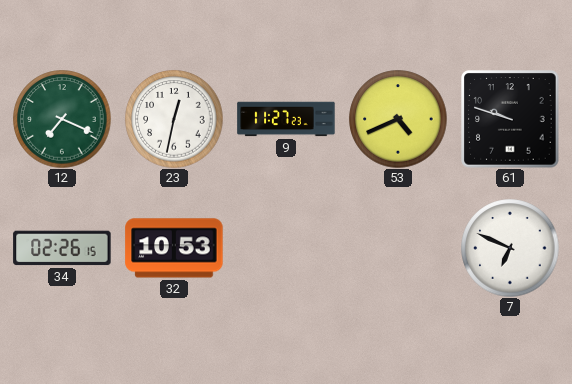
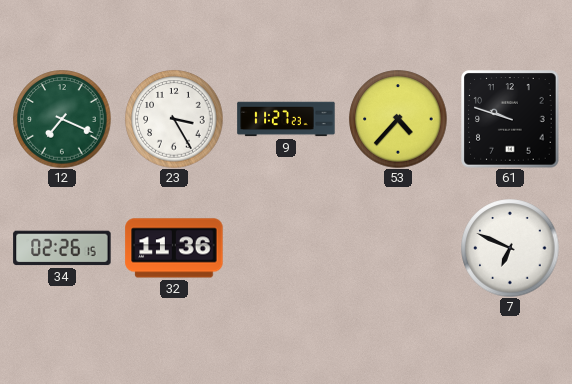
23: 12:32 -> 3:25
53: 4:41 -> 4:37
32: 10:53 -> 11:36
